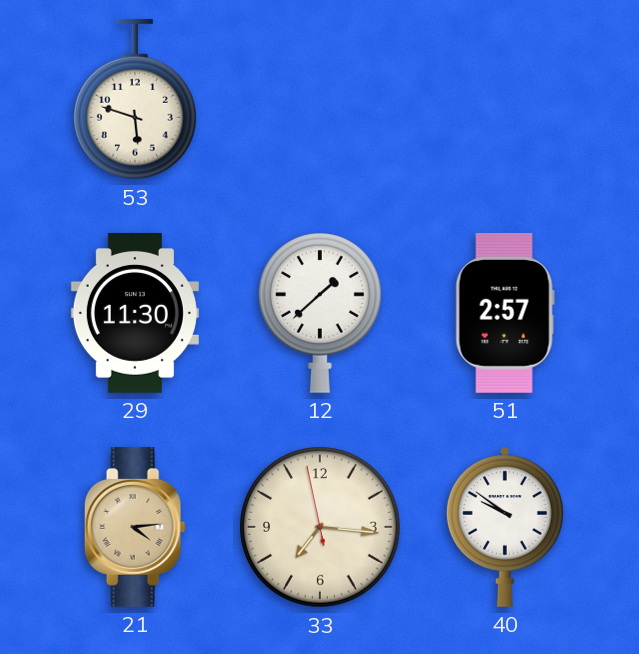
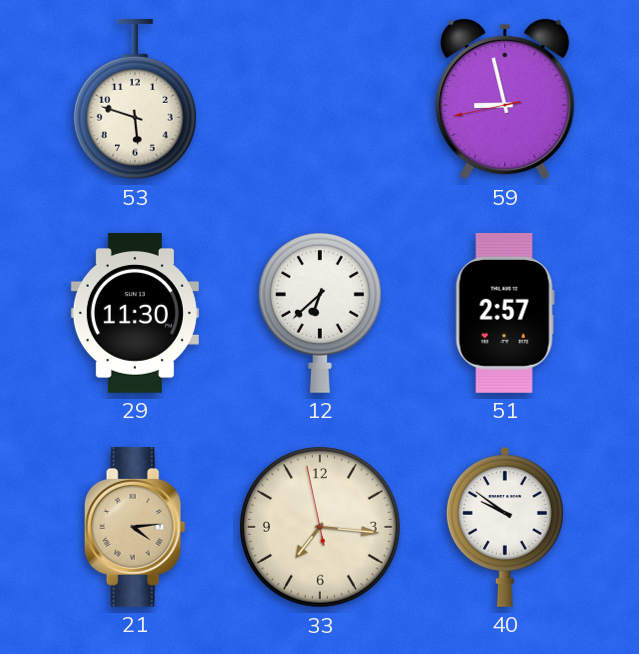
59: none -> 8:57
12: 1:38 -> 6:38
